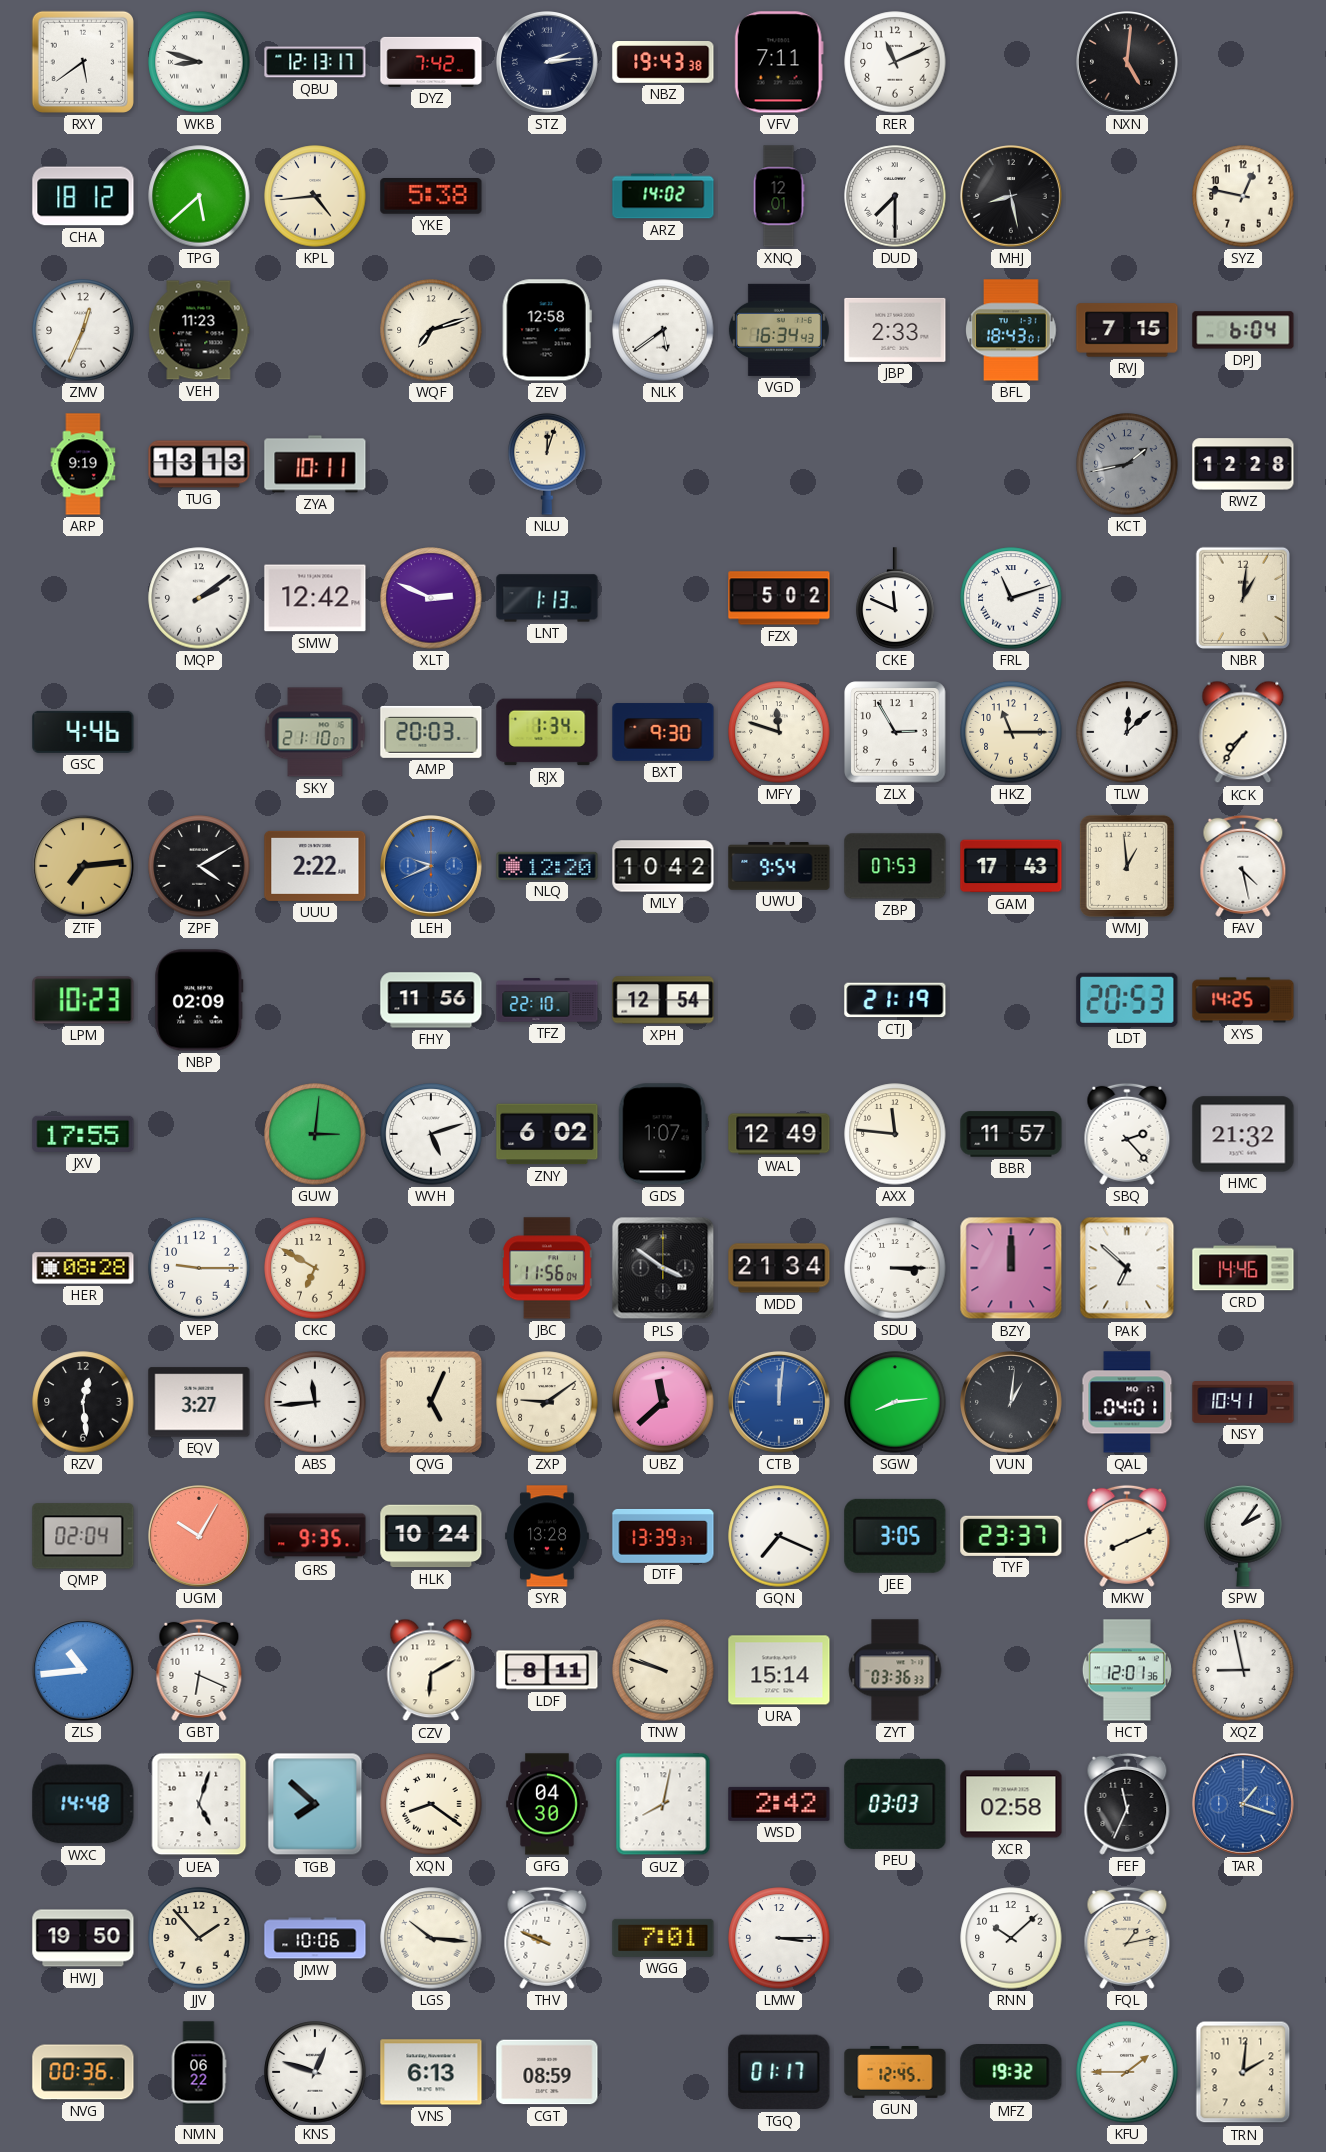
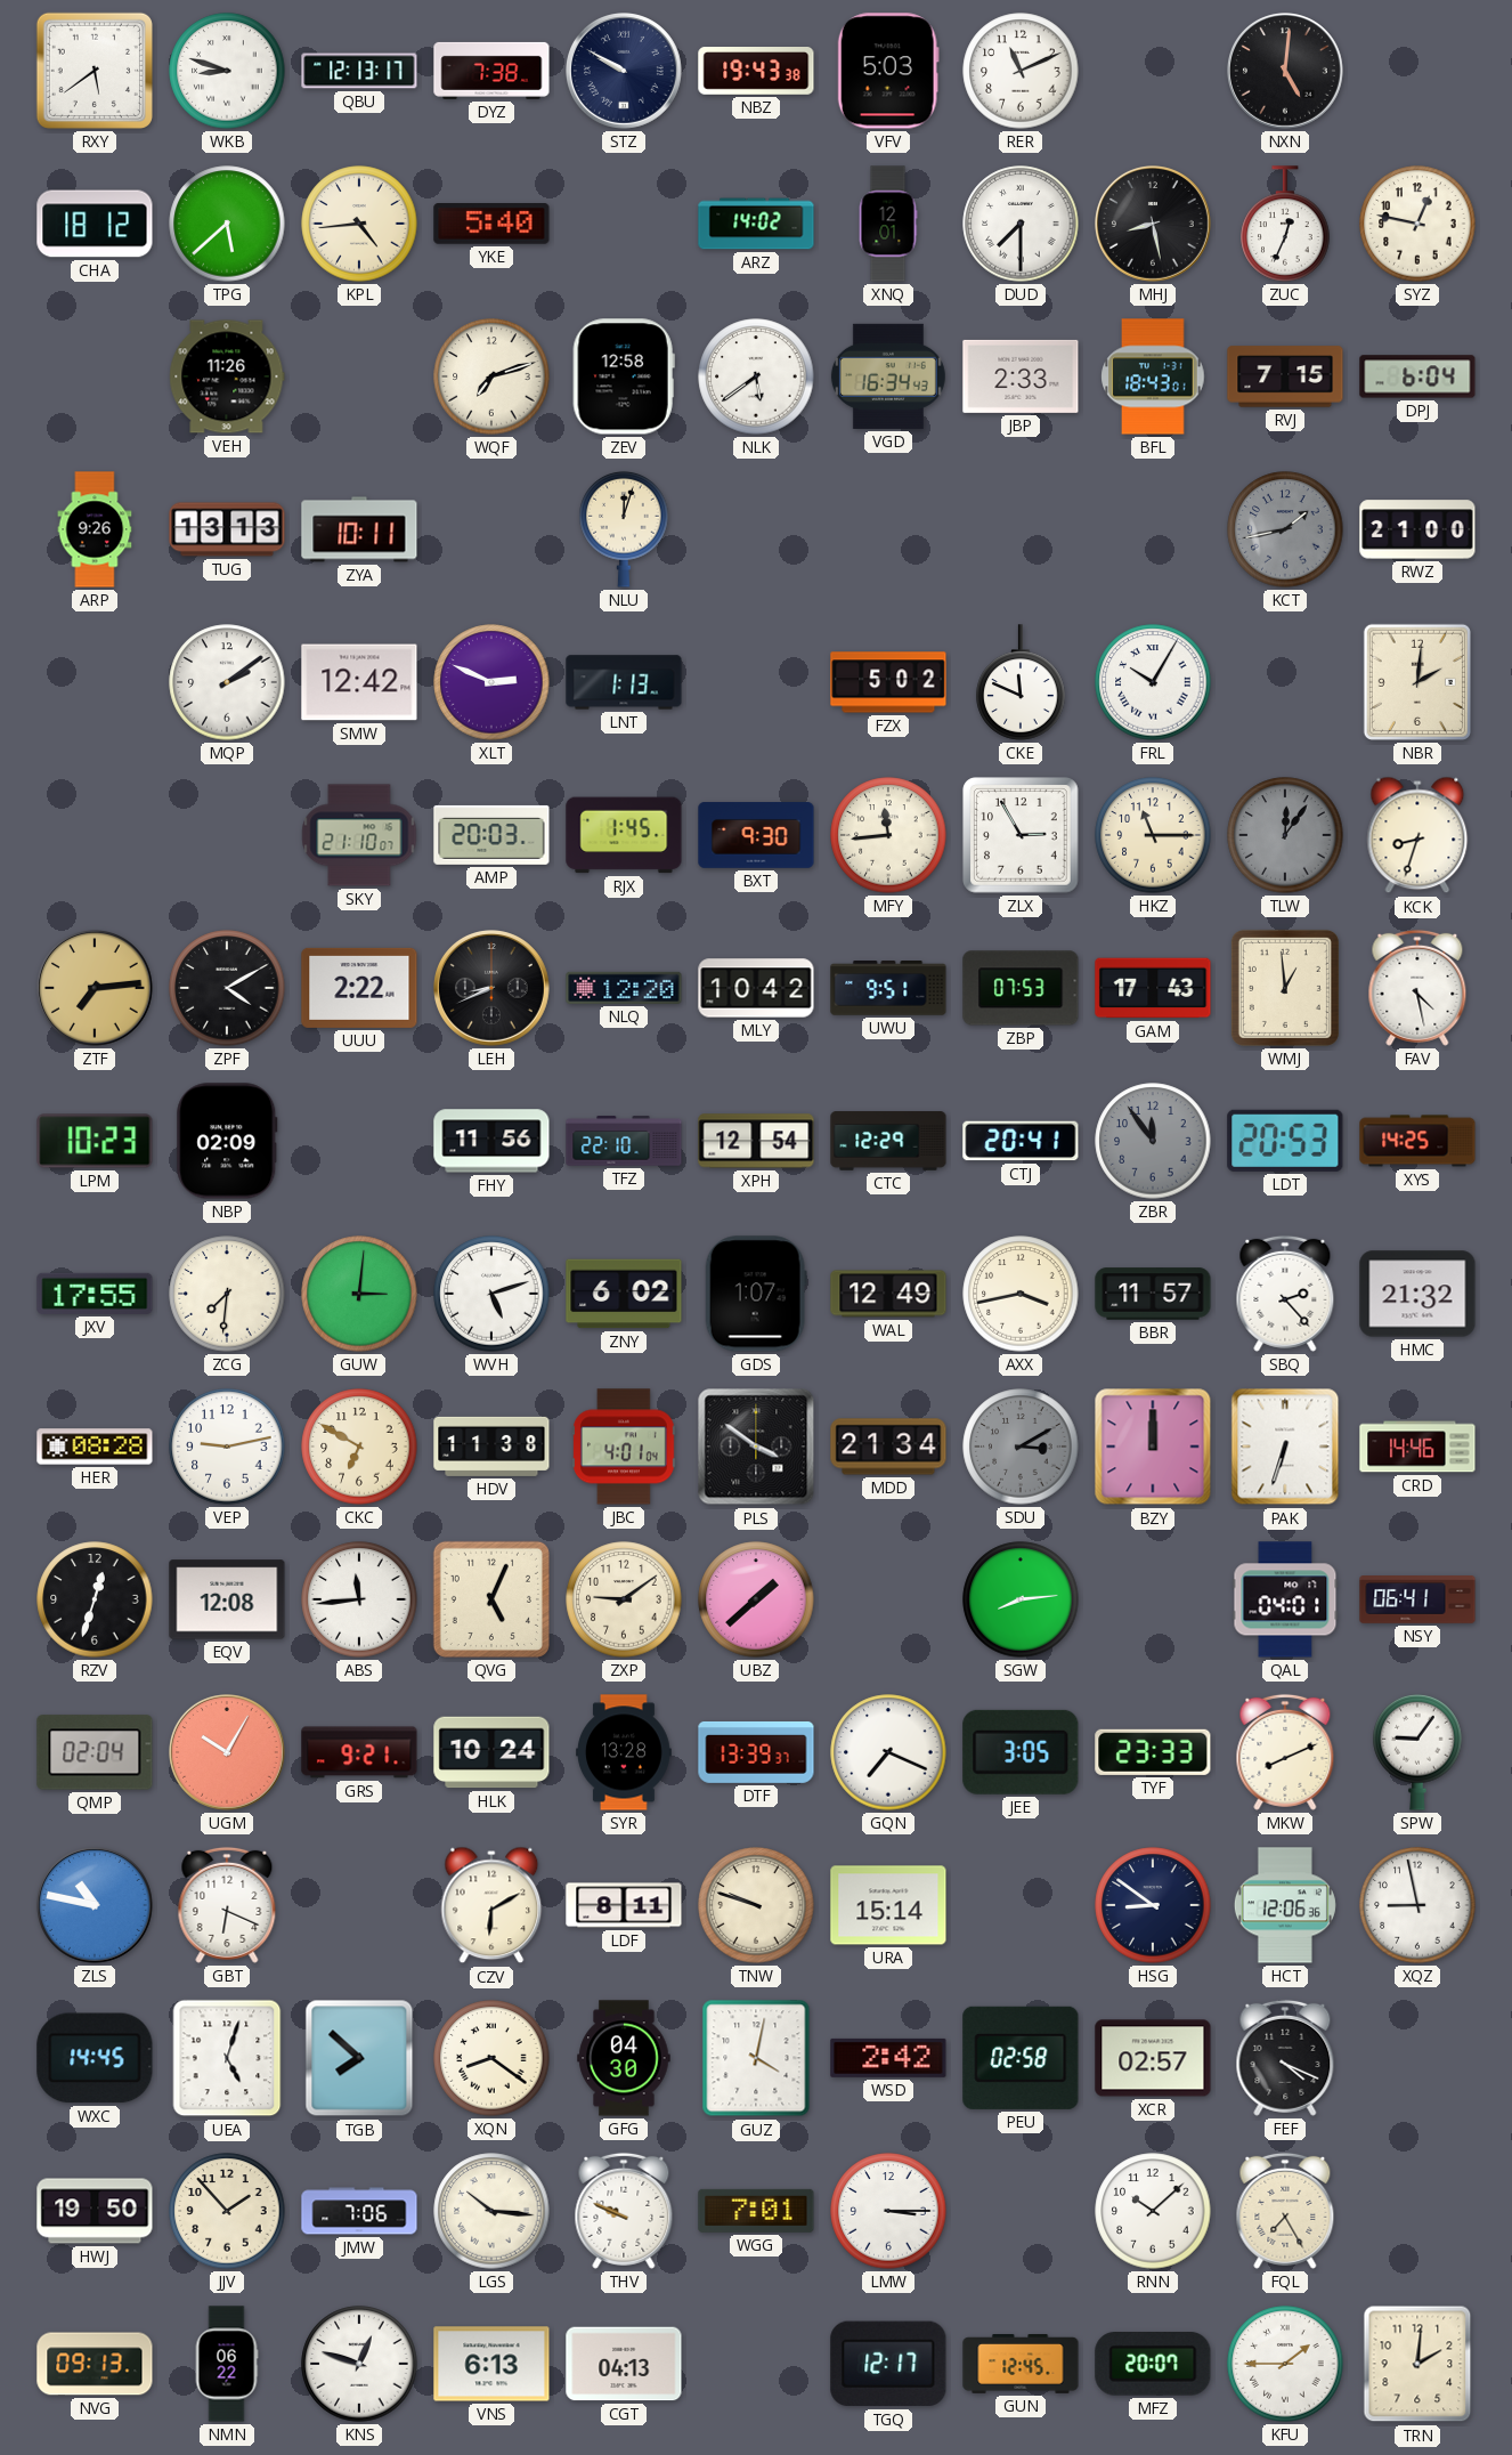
DYZ: 7:42 -> 7:38
STZ: 2:14 -> 9:50
VFV: 7:11 -> 5:03
YKE: 5:38 -> 5:40
ZUC: none -> 12:34
ZMV: 12:34 -> none
VEH: 11:23 -> 11:26
ARP: 9:19 -> 9:26
RWZ: 12:28 -> 21:00
FRL: 11:12 -> 10:05
NBR: 1:01 -> 2:01
GSC: 4:46 -> none
RJX: 1:34 -> 1:45
MFY: 11:48 -> 11:44
TLW: 12:08 -> 12:06
TLW dial: white -> grey
KCK: 7:36 -> 8:33
LEH: 9:41 -> 8:41
LEH dial: blue -> black
UWU: 9:54 -> 9:51
CTC: none -> 12:29
CTJ: 21:19 -> 20:41
ZBR: none -> 11:54
ZCG: none -> 7:31
AXX: 11:46 -> 3:43
VEP: 9:15 -> 9:13
HDV: none -> 11:38
JBC: 11:56 -> 4:01
SDU: 3:15 -> 3:10
SDU dial: white -> grey
PAK: 6:52 -> 6:33
RZV: 12:29 -> 12:33
EQV: 3:27 -> 12:08
UBZ: 11:38 -> 1:38
CTB: 12:01 -> none
VUN: 1:01 -> none
NSY: 10:41 -> 06:41
GRS: 9:35 -> 9:21
TYF: 23:37 -> 23:33
SPW: 2:06 -> 9:06
ZLS: 10:44 -> 10:47
ZYT: 03:36 -> none
HSG: none -> 8:51
HCT: 12:01 -> 12:06
WXC: 14:48 -> 14:45
GUZ: 8:02 -> 4:02
PEU: 03:03 -> 02:58
XCR: 02:58 -> 02:57
FEF: 11:34 -> 4:19
TAR: 1:18 -> none
JMW: 10:06 -> 7:06
FQL: 1:13 -> 7:25
NVG: 00:36 -> 09:13
CGT: 08:59 -> 04:13
TGQ: 01:17 -> 12:17
MFZ: 19:32 -> 20:07
